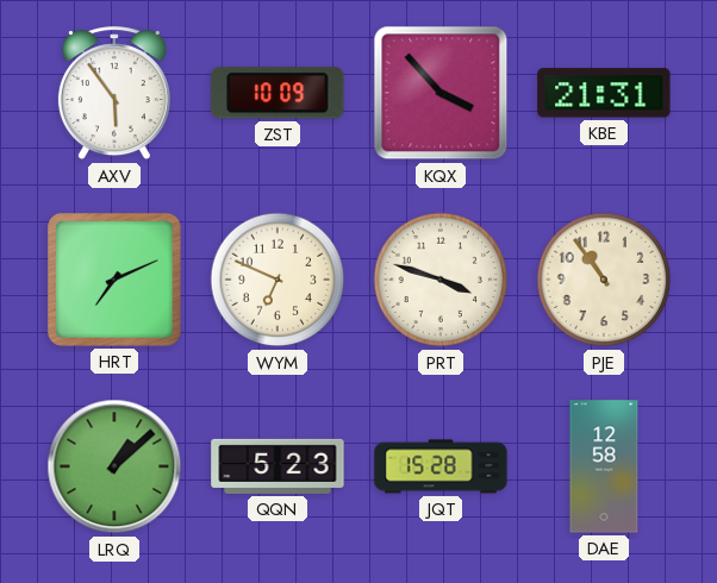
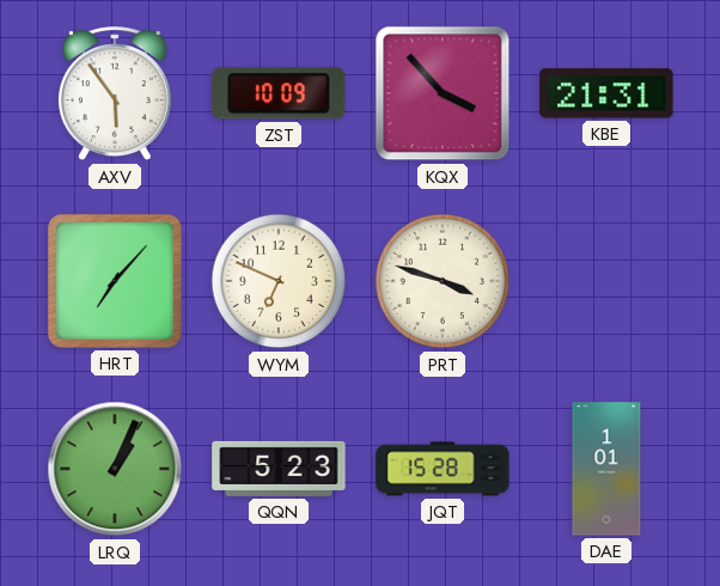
HRT: 7:11 -> 7:07
PJE: 10:54 -> none
LRQ: 1:08 -> 1:04
DAE: 12:58 -> 1:01
